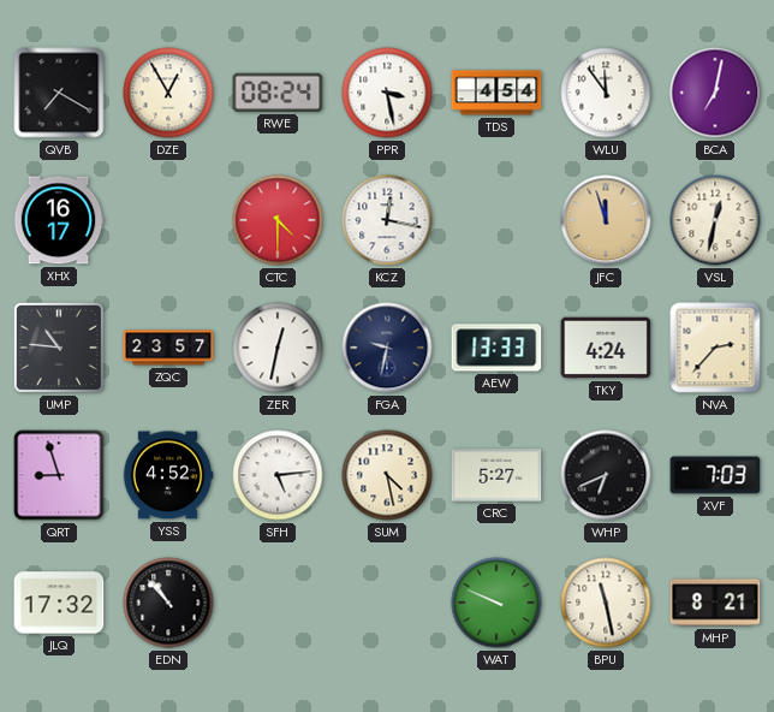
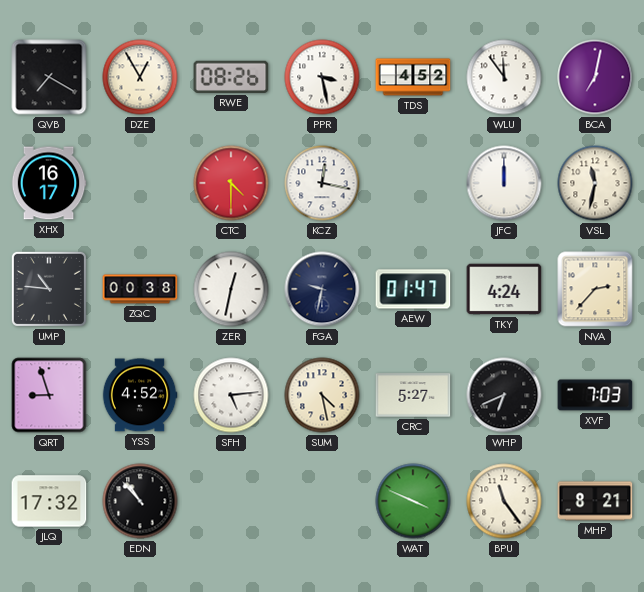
RWE: 08:24 -> 08:26
TDS: 4:54 -> 4:52
JFC: 11:57 -> 12:00
JFC dial: champagne -> white
VSL: 12:32 -> 11:32
ZQC: 23:57 -> 00:38
AEW: 13:33 -> 01:47
WAT: 9:49 -> 3:49
BPU: 11:28 -> 11:24
